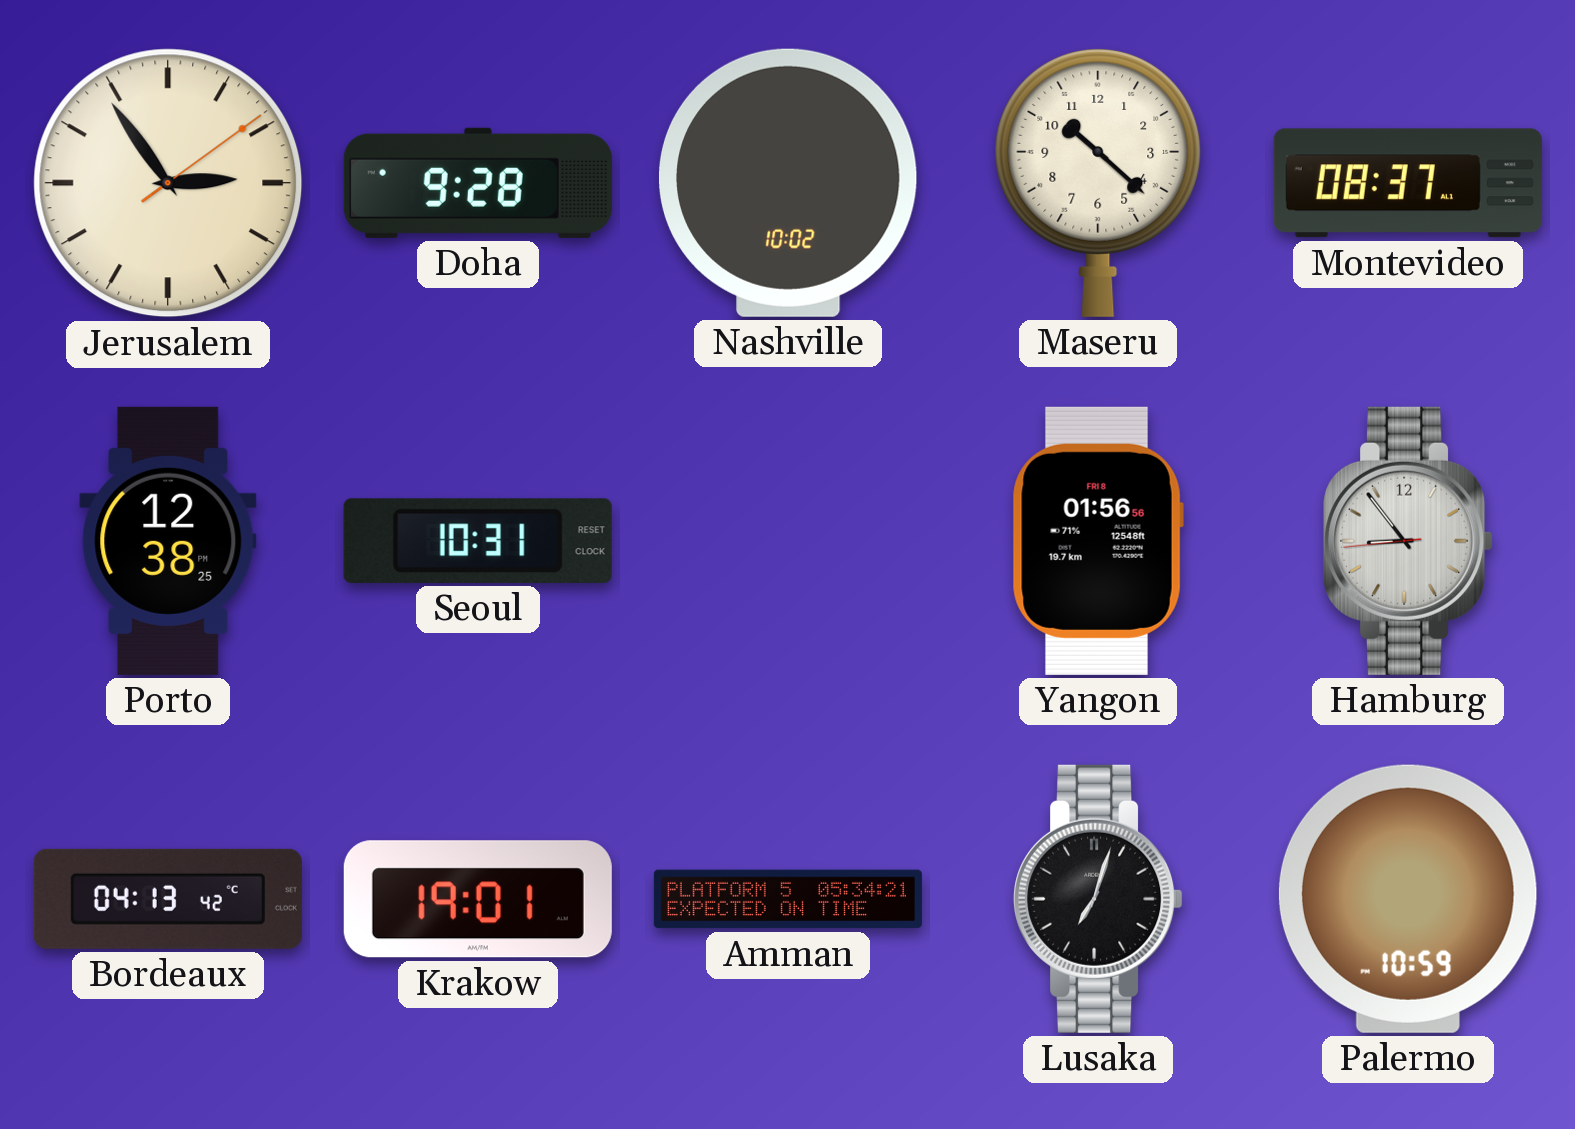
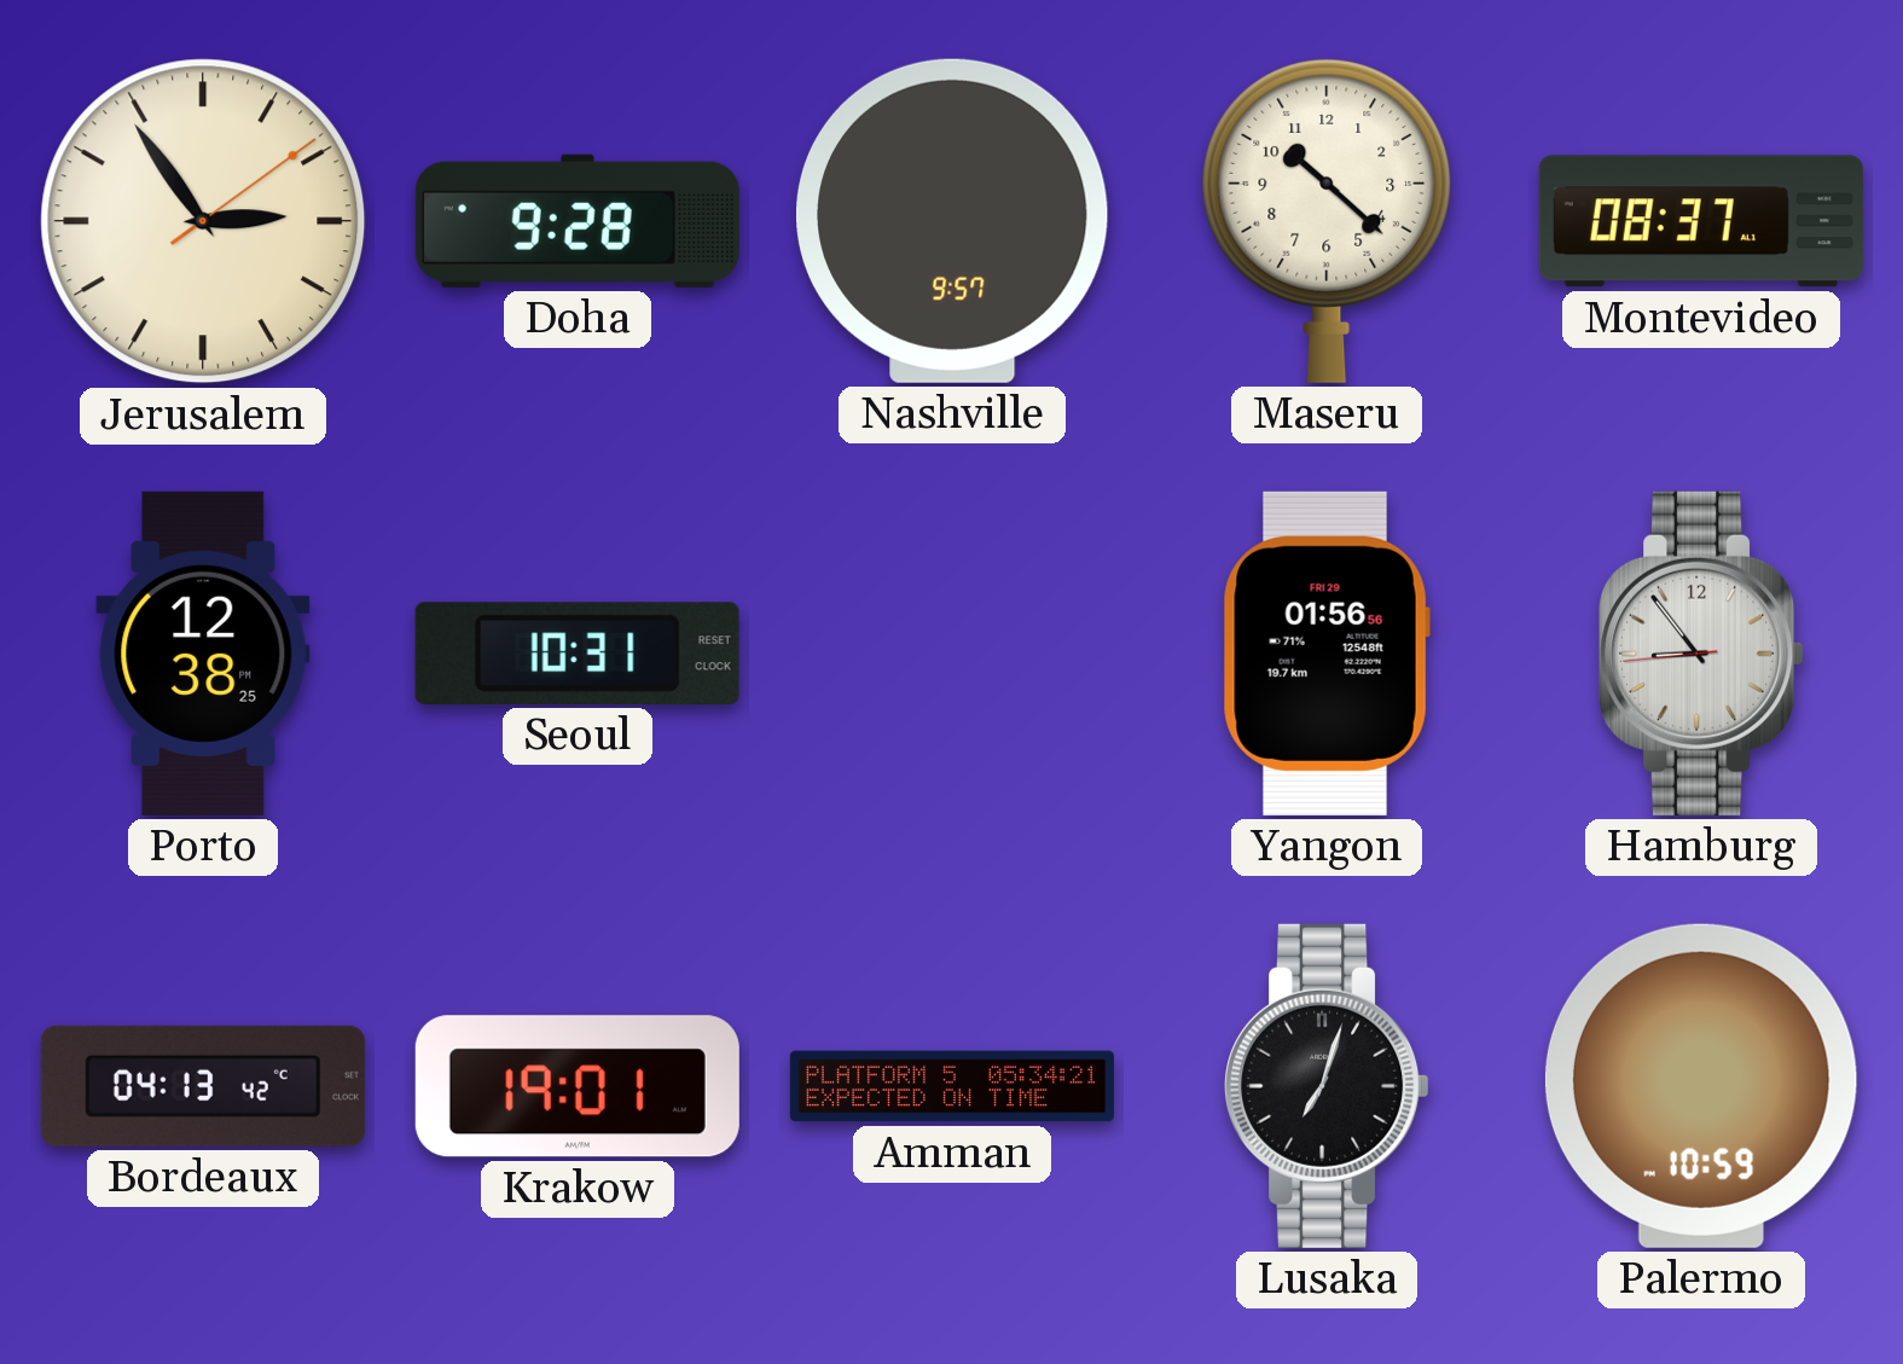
Nashville: 10:02 -> 9:57
Yangon date: FRI 8 -> FRI 29
